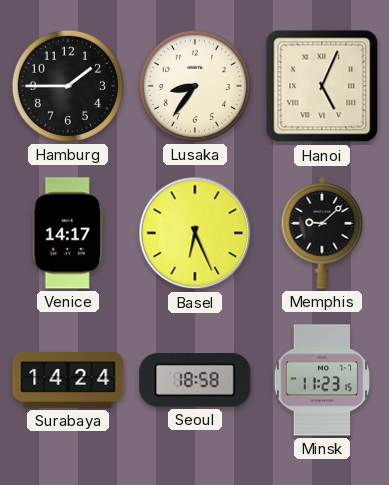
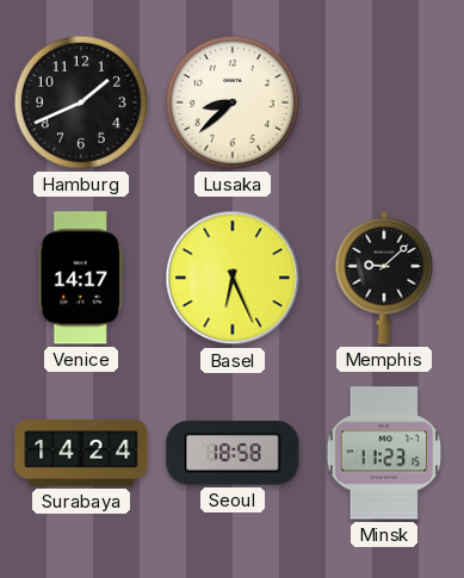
Hamburg: 1:45 -> 1:41
Lusaka: 8:36 -> 8:38
Hanoi: 5:04 -> none
